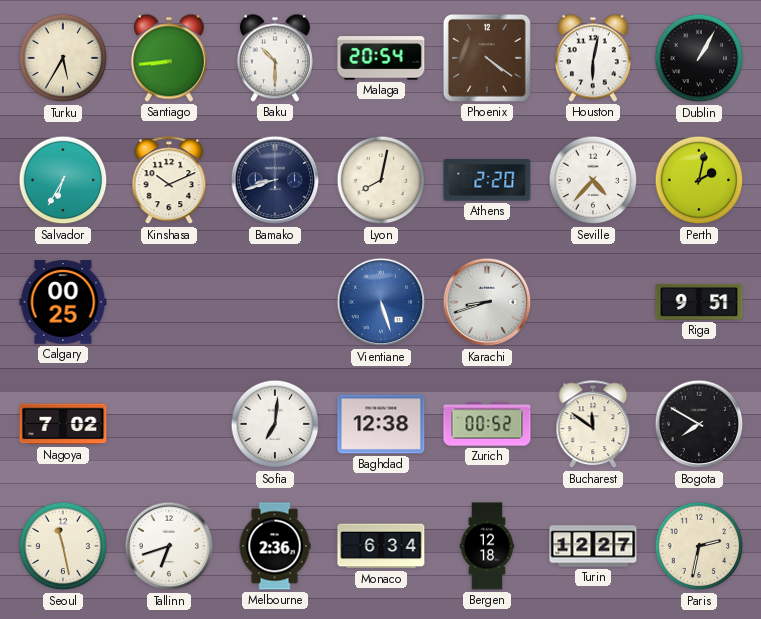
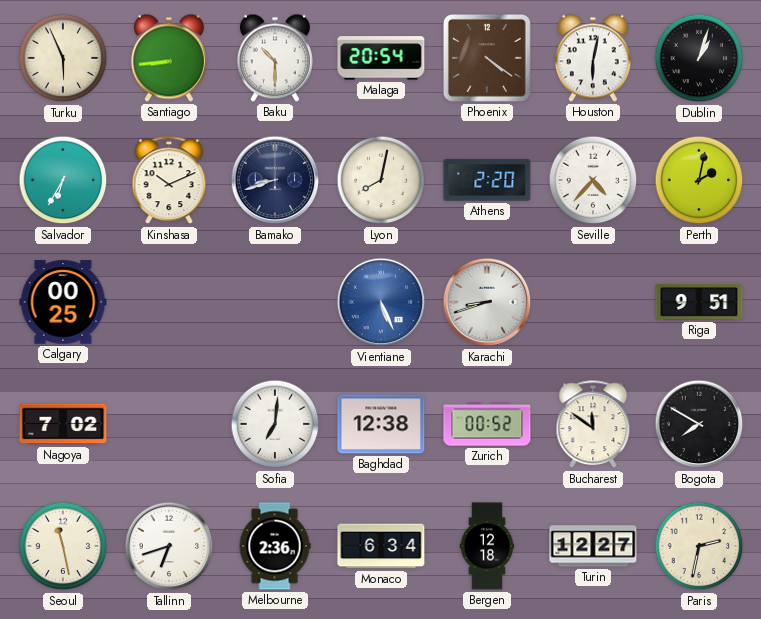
Turku: 5:35 -> 5:56
Dublin: 1:05 -> 1:03
Vientiane: 5:27 -> 5:26
